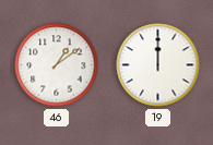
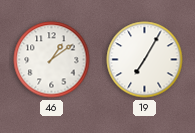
19: 12:00 -> 7:05
